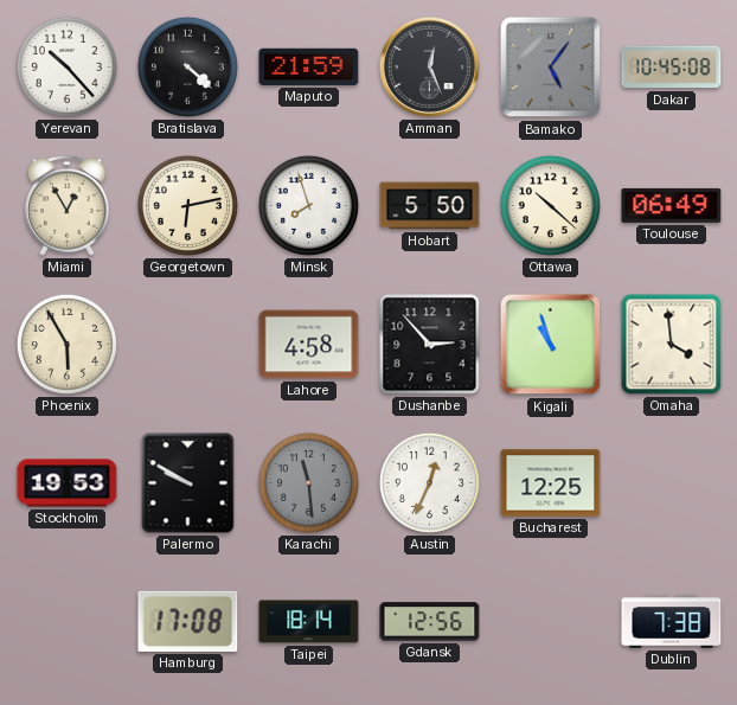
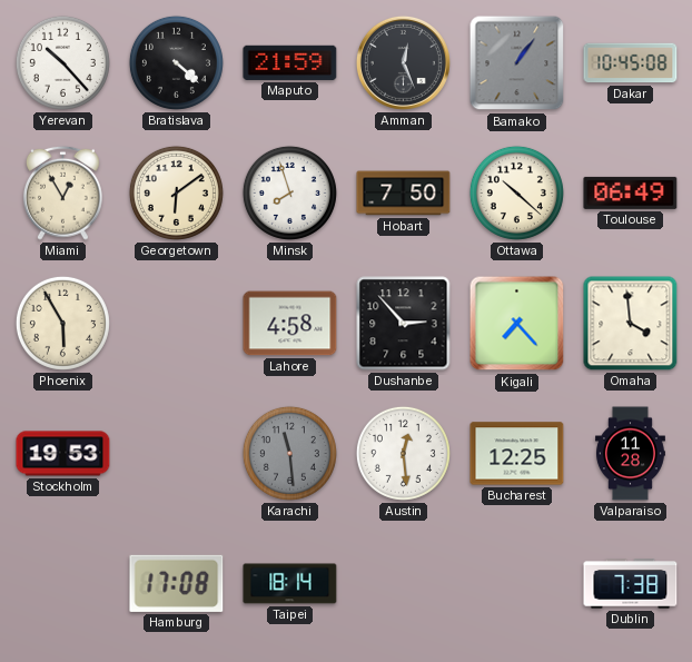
Bamako: 5:06 -> 1:06
Georgetown: 6:13 -> 6:09
Hobart: 5:50 -> 7:50
Kigali: 10:57 -> 7:23
Palermo: 9:50 -> none
Austin: 12:34 -> 12:29
Valparaiso: none -> 11:28
Gdansk: 12:56 -> none
